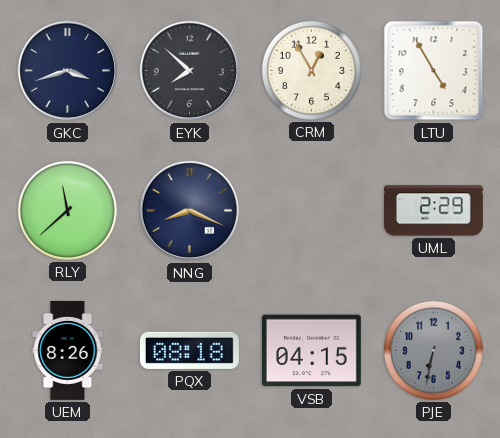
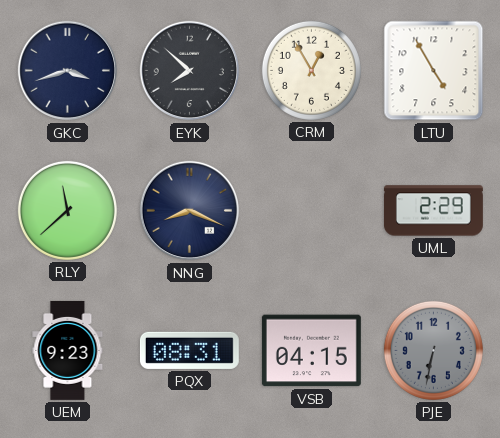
UEM: 8:26 -> 9:23
PQX: 08:18 -> 08:31
